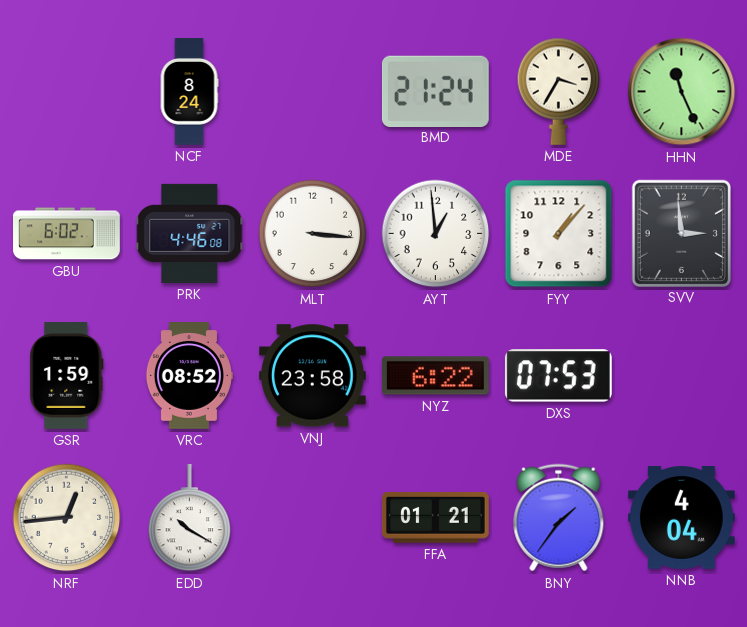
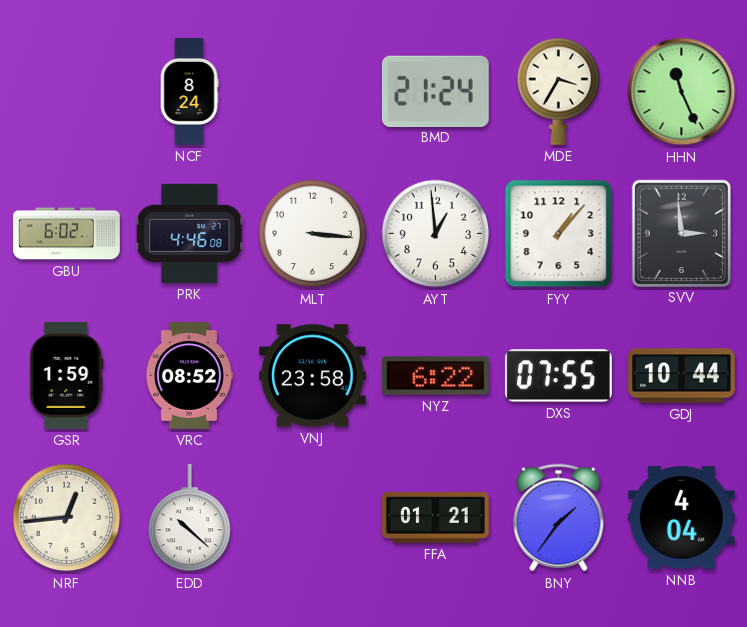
DXS: 07:53 -> 07:55
GDJ: none -> 10:44
EDD: 10:20 -> 10:22
